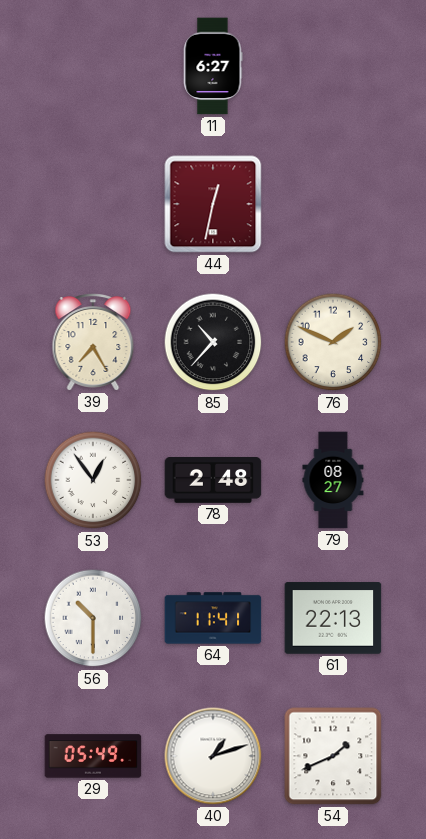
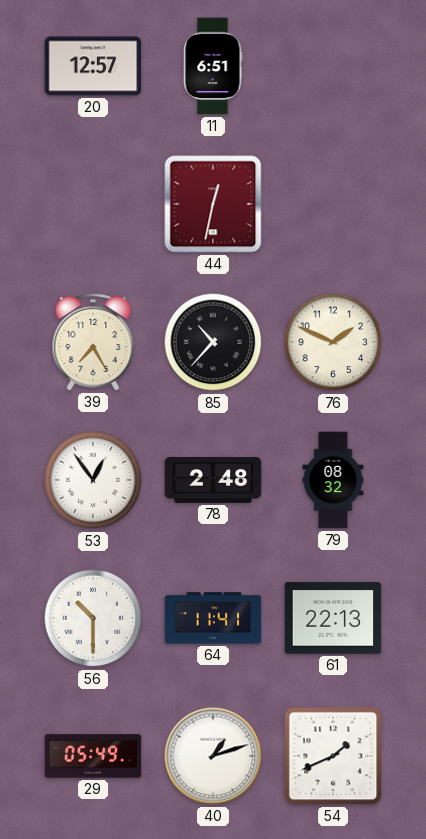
20: none -> 12:57
11: 6:27 -> 6:51
79: 08:27 -> 08:32
